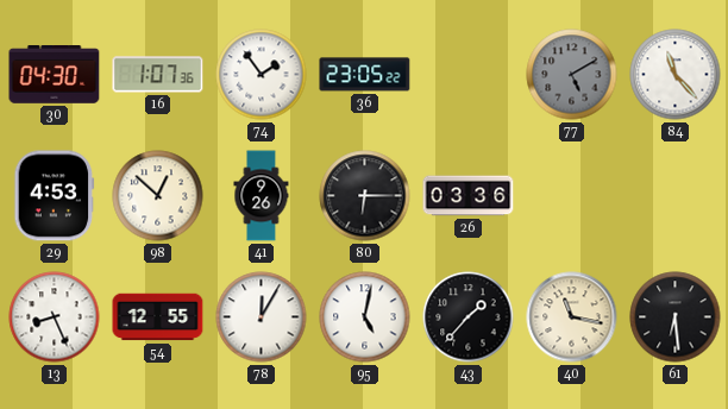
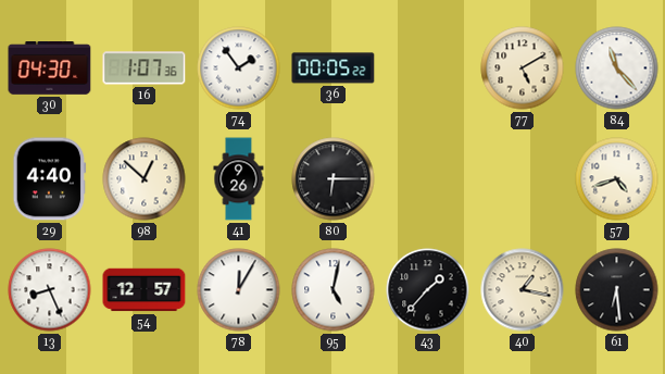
36: 23:05 -> 00:05
77 dial: grey -> cream
29: 4:53 -> 4:40
26: 03:36 -> none
57: none -> 4:42
54: 12:55 -> 12:57
40: 11:17 -> 1:17
